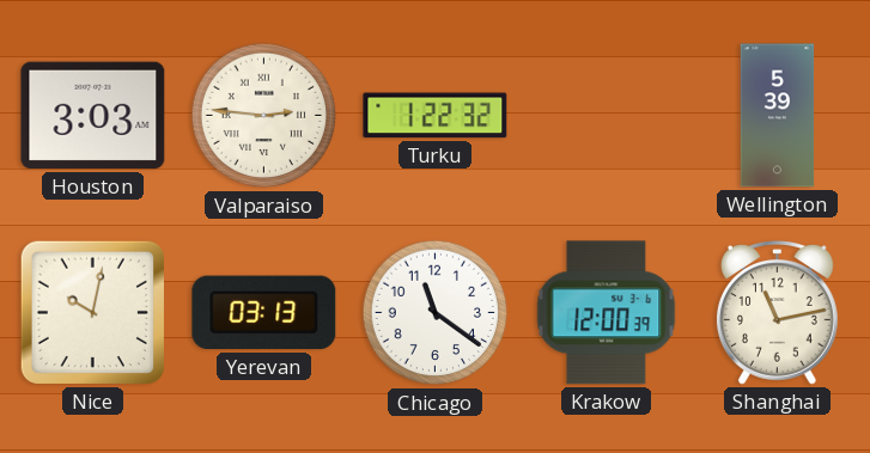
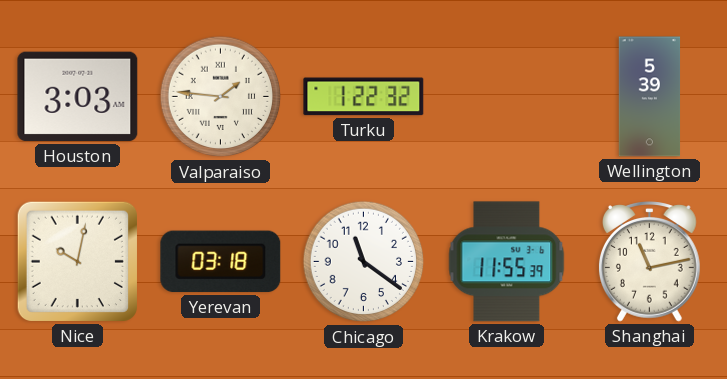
Valparaiso: 2:46 -> 1:46
Yerevan: 03:13 -> 03:18
Krakow: 12:00 -> 11:55
